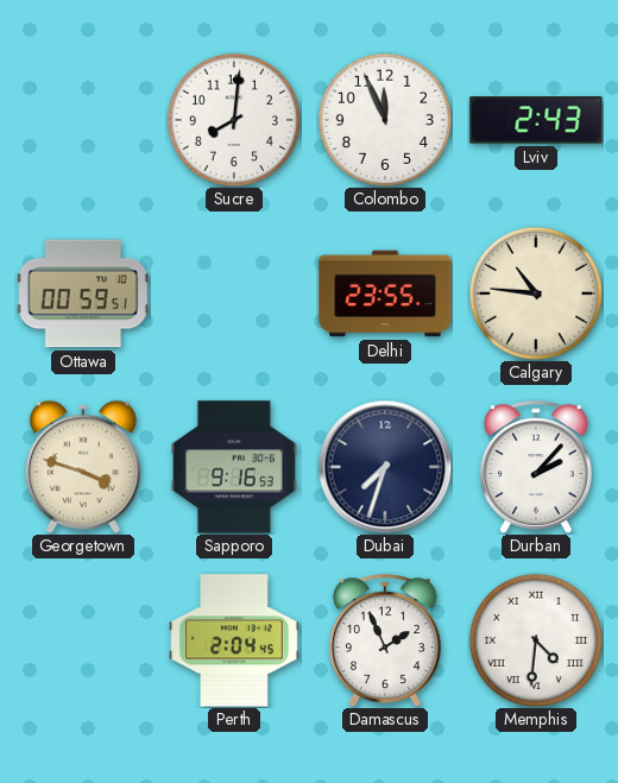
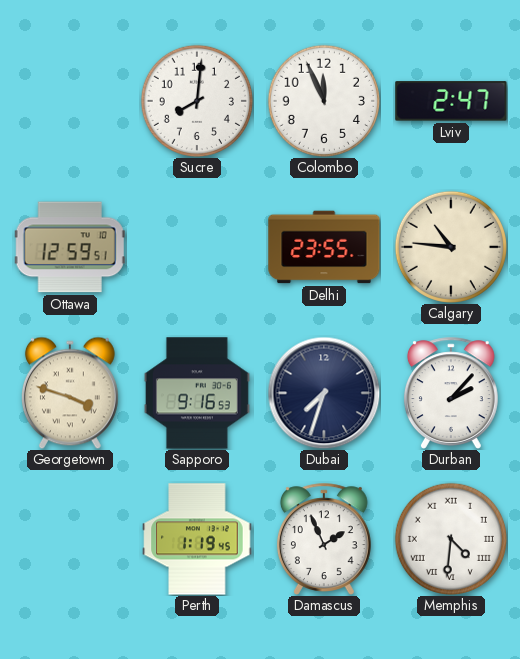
Lviv: 2:43 -> 2:47
Ottawa: 00:59 -> 12:59
Perth: 2:04 -> 1:19
